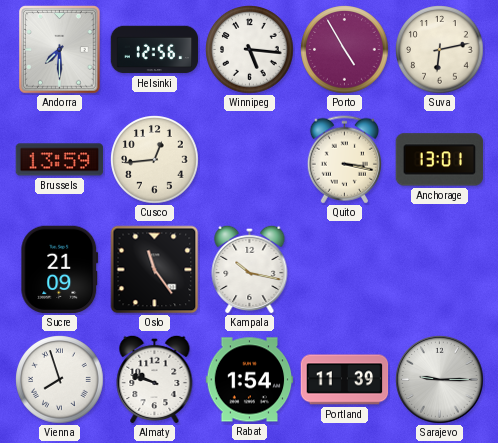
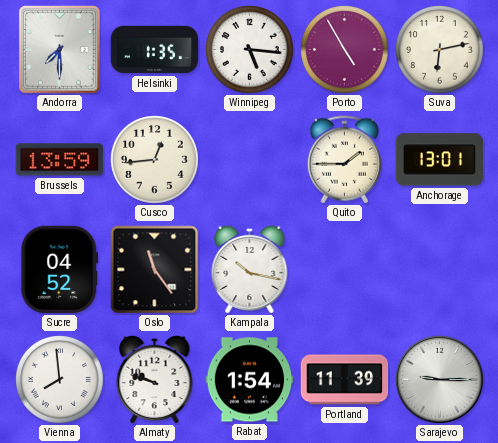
Helsinki: 12:56 -> 1:35
Quito: 3:17 -> 1:45
Sucre: 21:09 -> 04:52
Vienna: 7:57 -> 7:59
